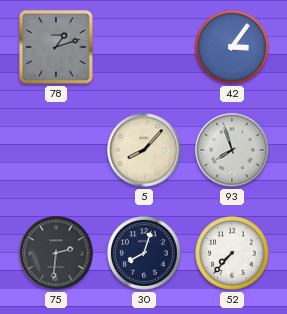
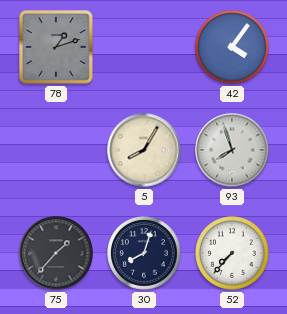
42: 3:06 -> 4:06
5: 8:07 -> 8:05
75: 2:31 -> 1:37
